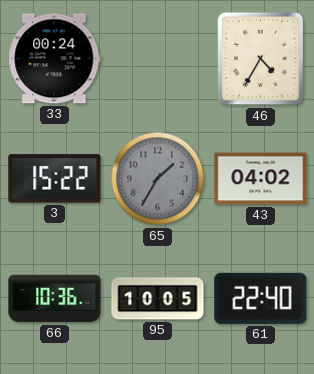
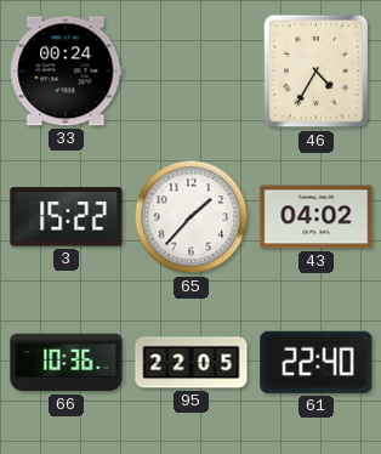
65: 1:35 -> 1:37
65 dial: grey -> white
95: 10:05 -> 22:05
